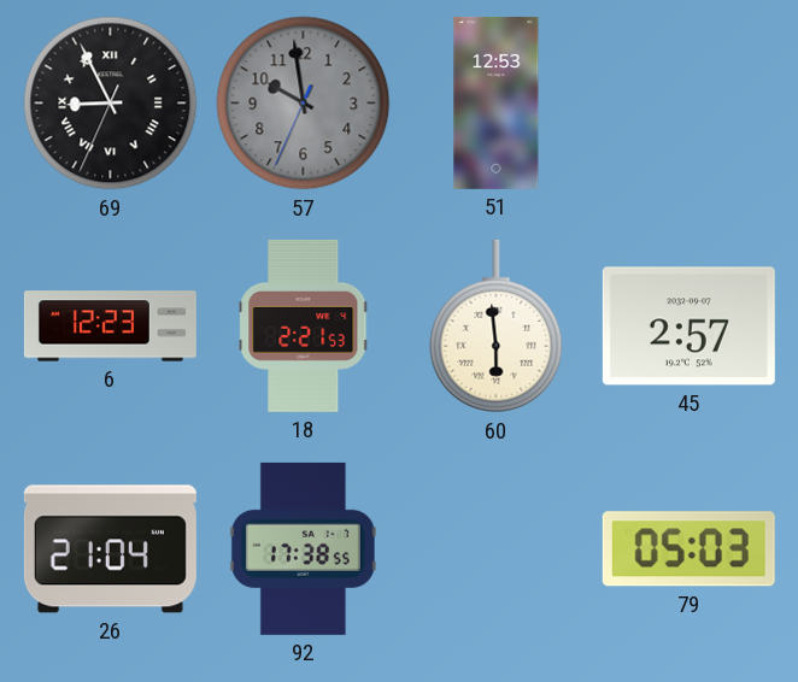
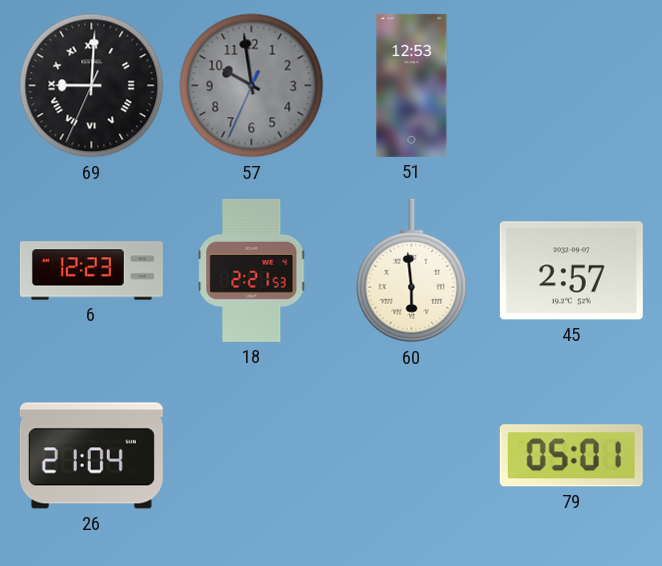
69: 8:55 -> 9:00
92: 17:38 -> none
79: 05:03 -> 05:01
